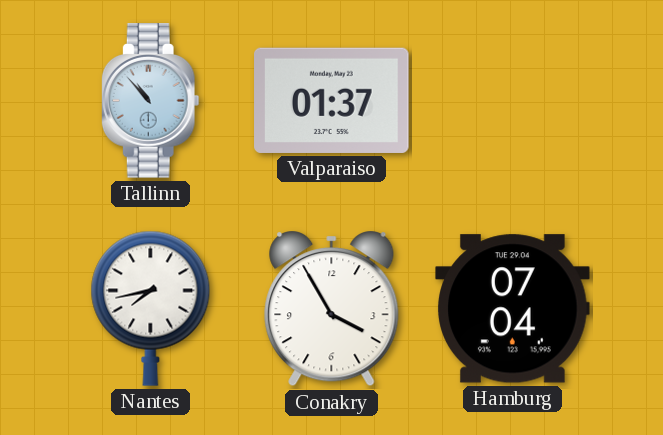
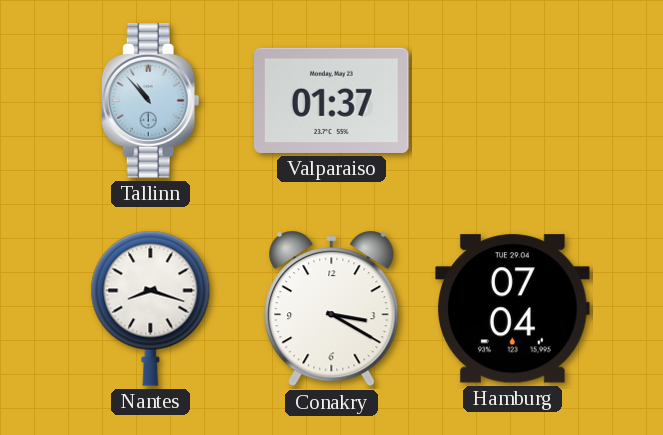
Nantes: 7:43 -> 8:18
Conakry: 3:55 -> 3:20
